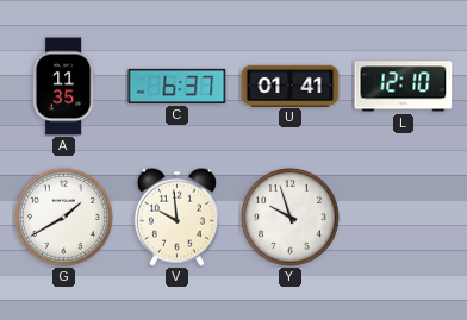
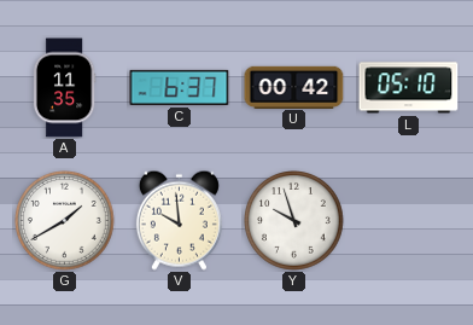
U: 01:41 -> 00:42
L: 12:10 -> 05:10
